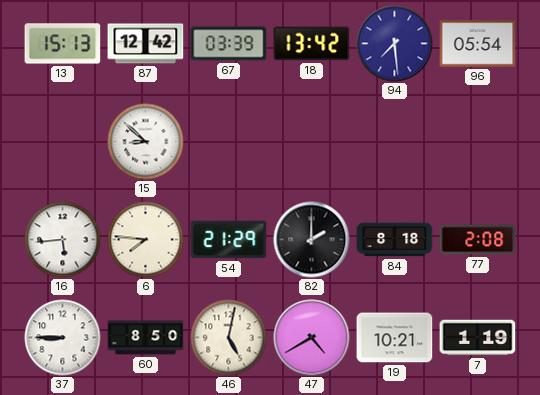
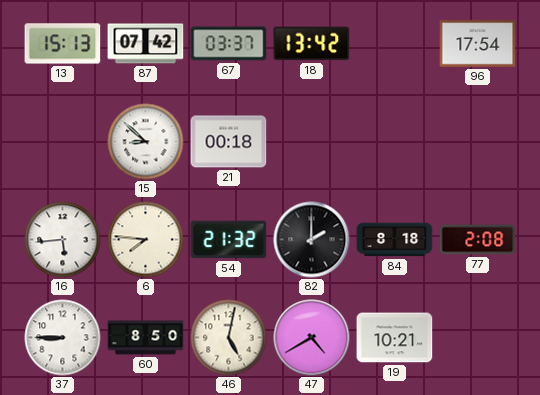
87: 12:42 -> 07:42
67: 03:39 -> 03:37
94: 7:29 -> none
96: 05:54 -> 17:54
21: none -> 00:18
54: 21:29 -> 21:32
7: 1:19 -> none
